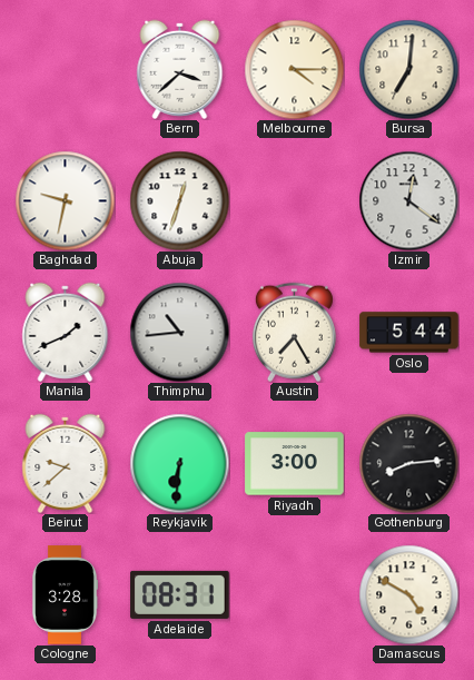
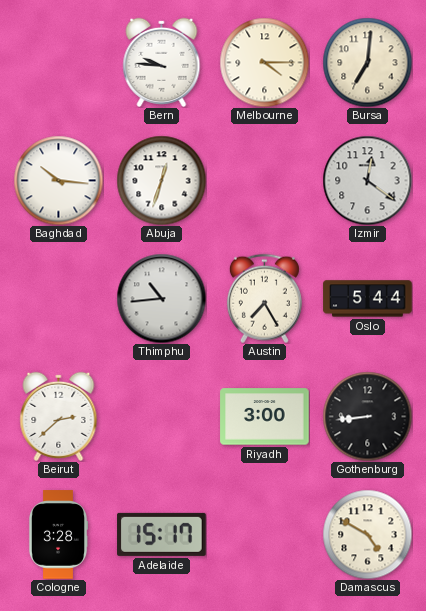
Bern: 3:38 -> 9:46
Baghdad: 9:32 -> 10:16
Manila: 1:41 -> none
Beirut: 9:38 -> 2:38
Reykjavik: 6:31 -> none
Gothenburg: 8:14 -> 8:44
Adelaide: 08:31 -> 15:17
